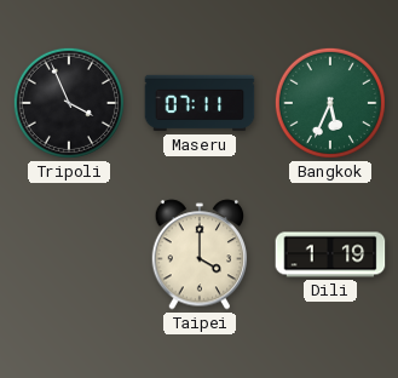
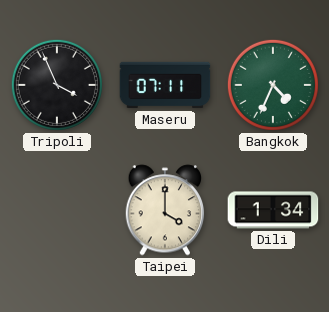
Bangkok: 5:34 -> 4:34
Dili: 1:19 -> 1:34
